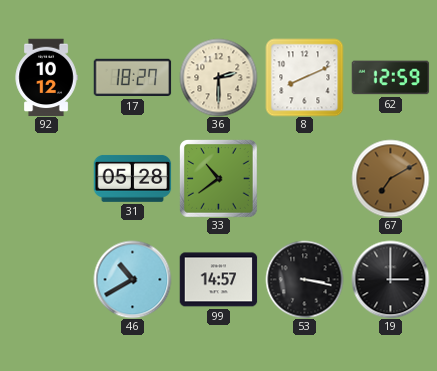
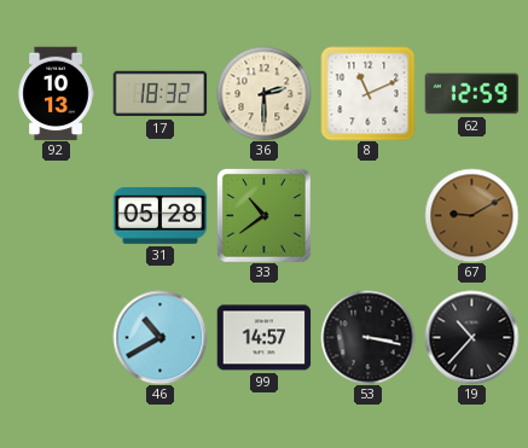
92: 10:12 -> 10:13
17: 18:27 -> 18:32
8: 8:11 -> 11:11
67: 7:10 -> 9:10
19: 3:00 -> 10:37
